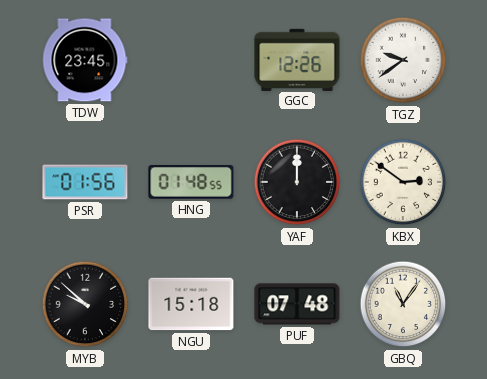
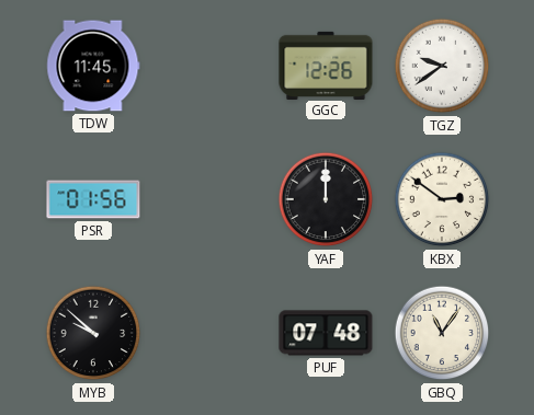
TDW: 23:45 -> 11:45
HNG: 01:48 -> none
NGU: 15:18 -> none
